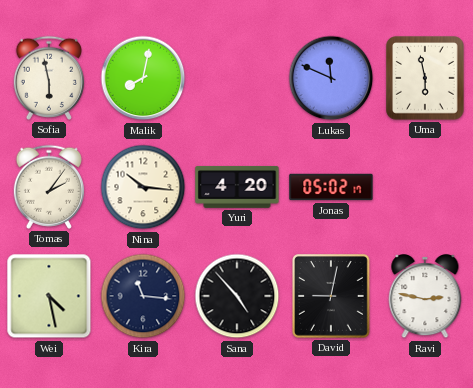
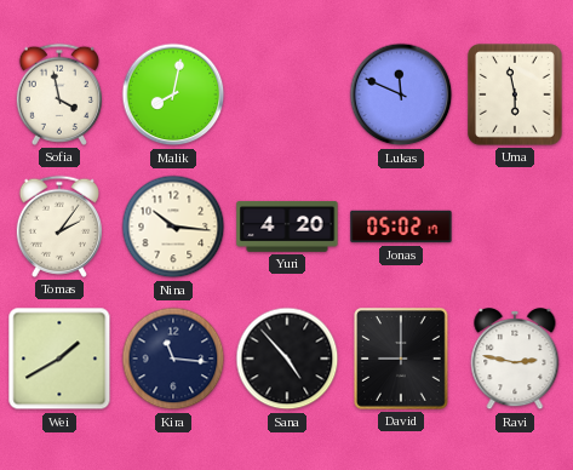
Sofia: 5:58 -> 3:58
Wei: 4:28 -> 1:40
David: 9:02 -> 9:00
